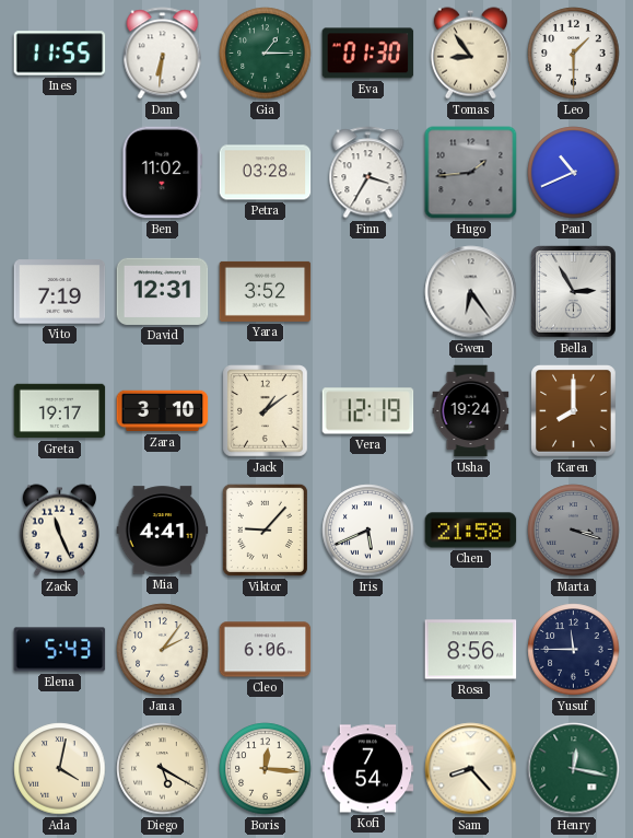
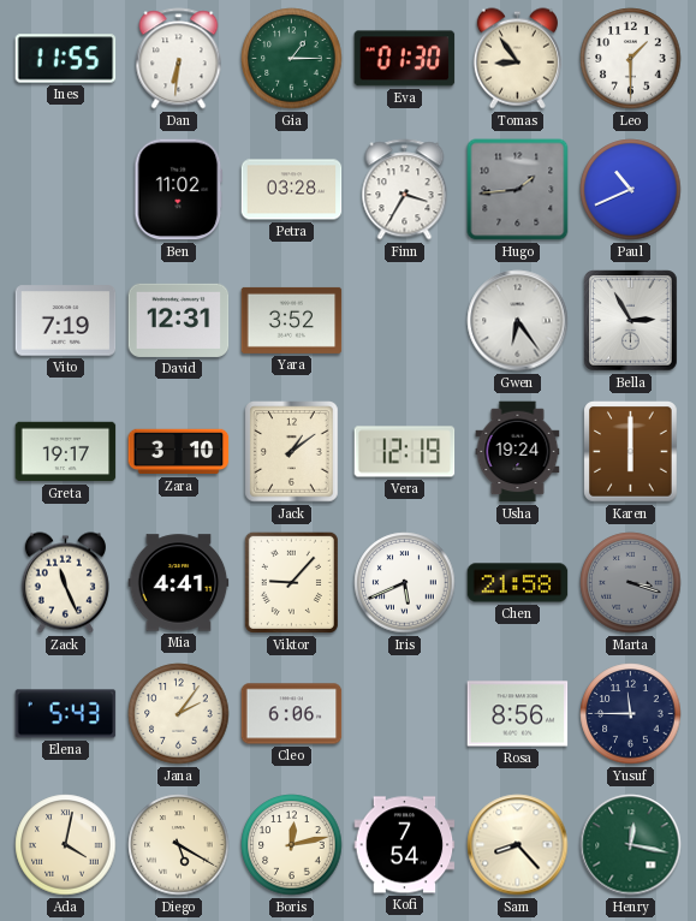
Karen: 8:00 -> 6:00
Boris: 12:16 -> 12:13
